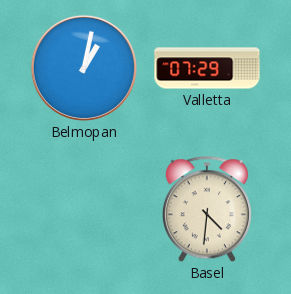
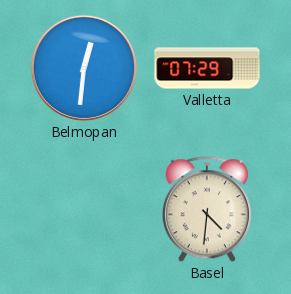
Belmopan: 1:02 -> 12:31
